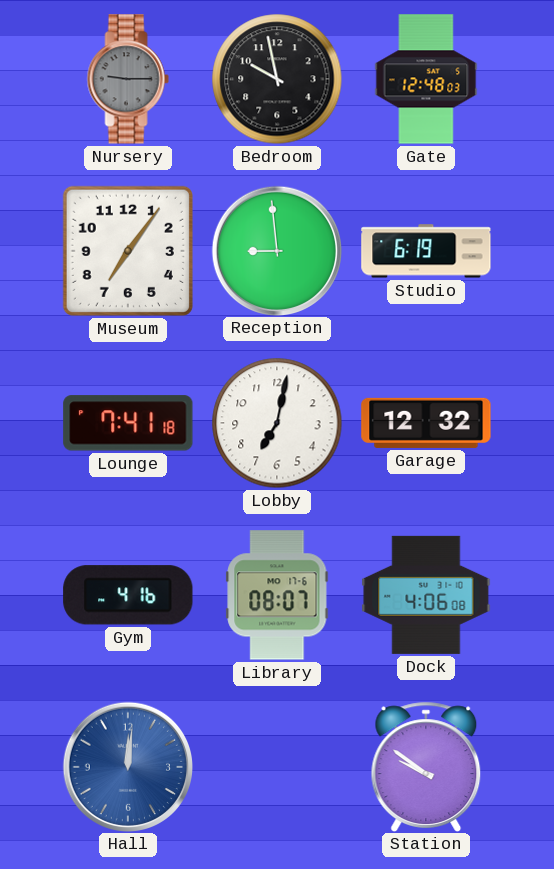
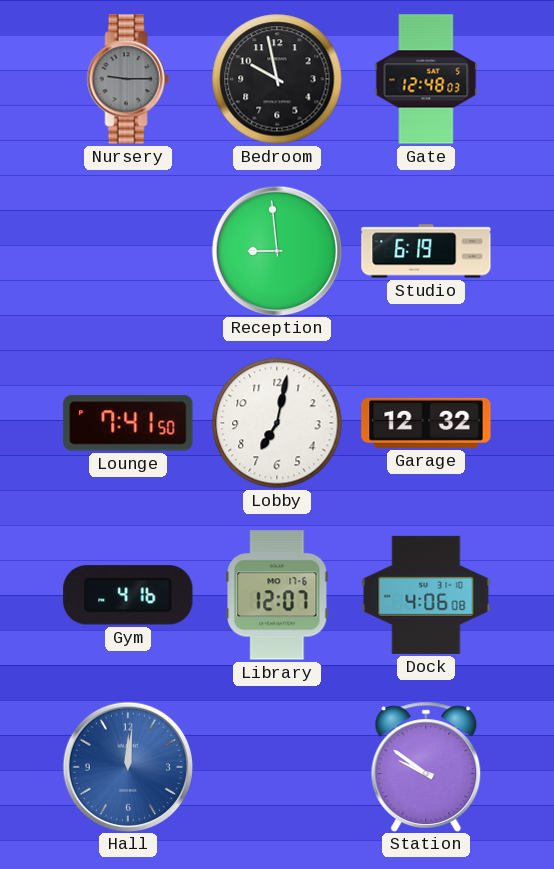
Museum: 7:06 -> none
Lounge: 7:41:18 -> 7:41:50
Library: 08:07 -> 12:07
